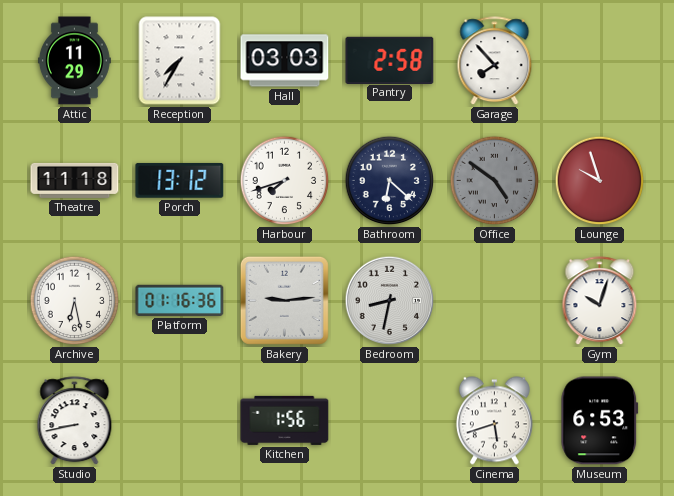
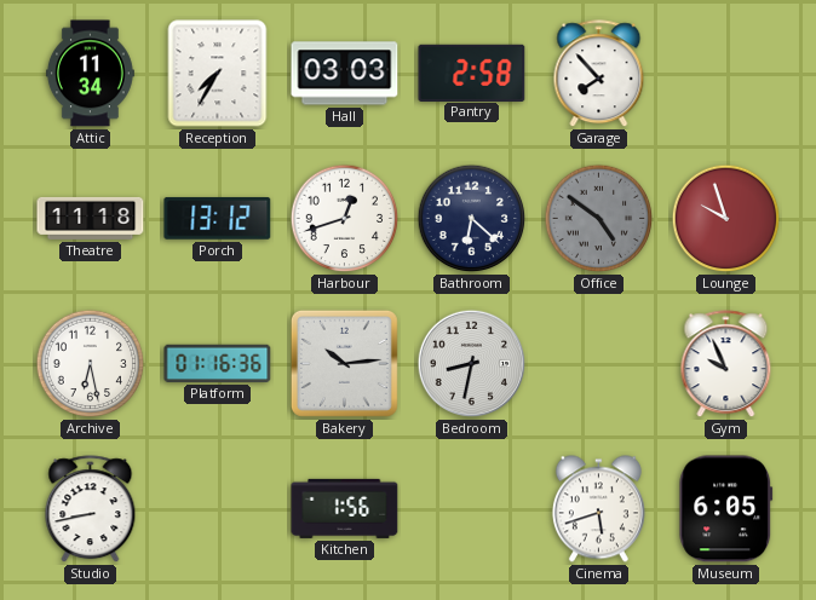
Attic: 11:29 -> 11:34
Harbour: 7:42 -> 12:42
Bakery: 9:14 -> 10:14
Gym: 10:03 -> 9:56
Museum: 6:53 -> 6:05
